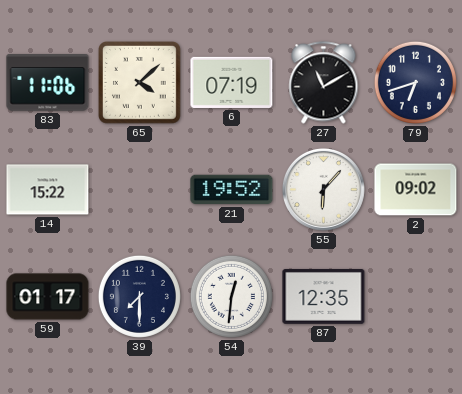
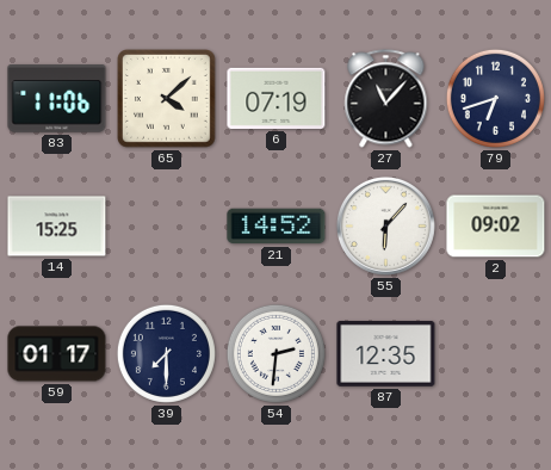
27: 11:10 -> 11:07
14: 15:22 -> 15:25
21: 19:52 -> 14:52
54: 12:31 -> 2:31
